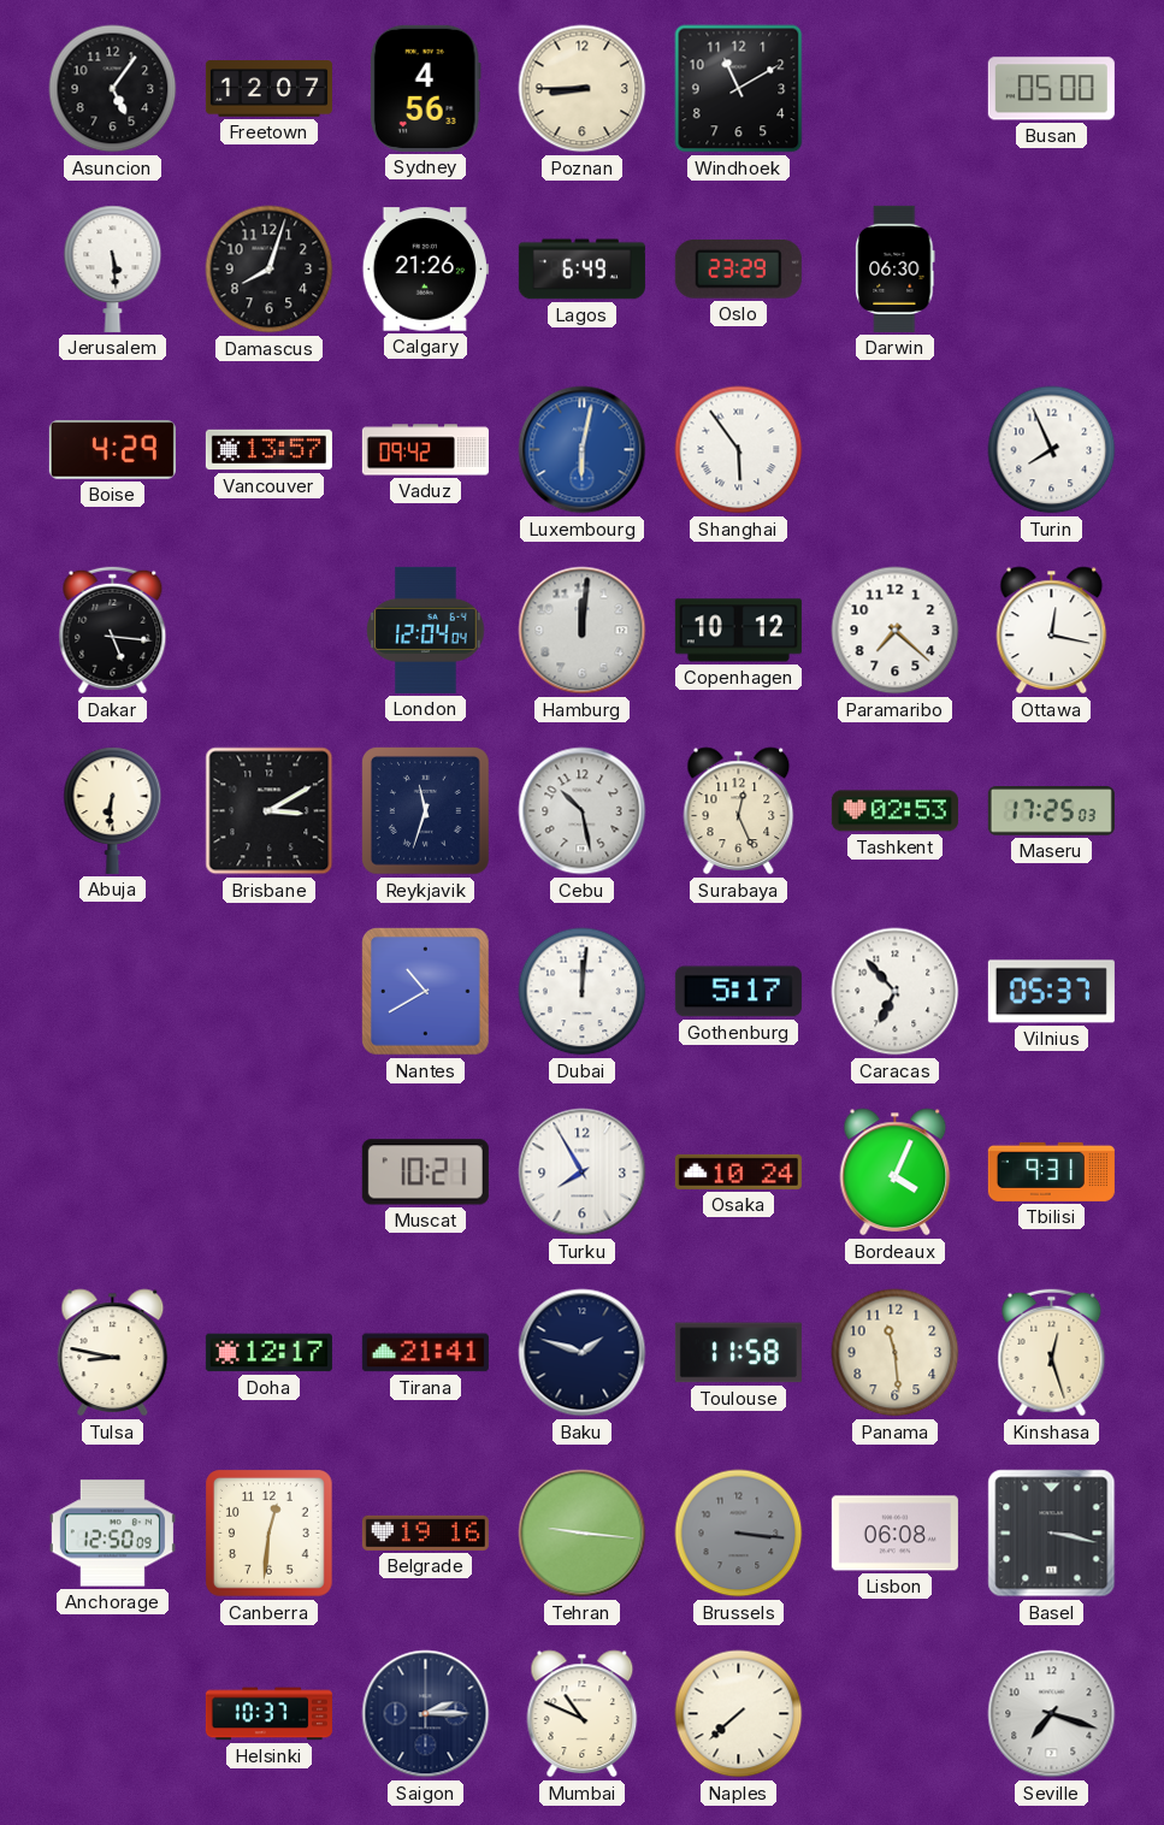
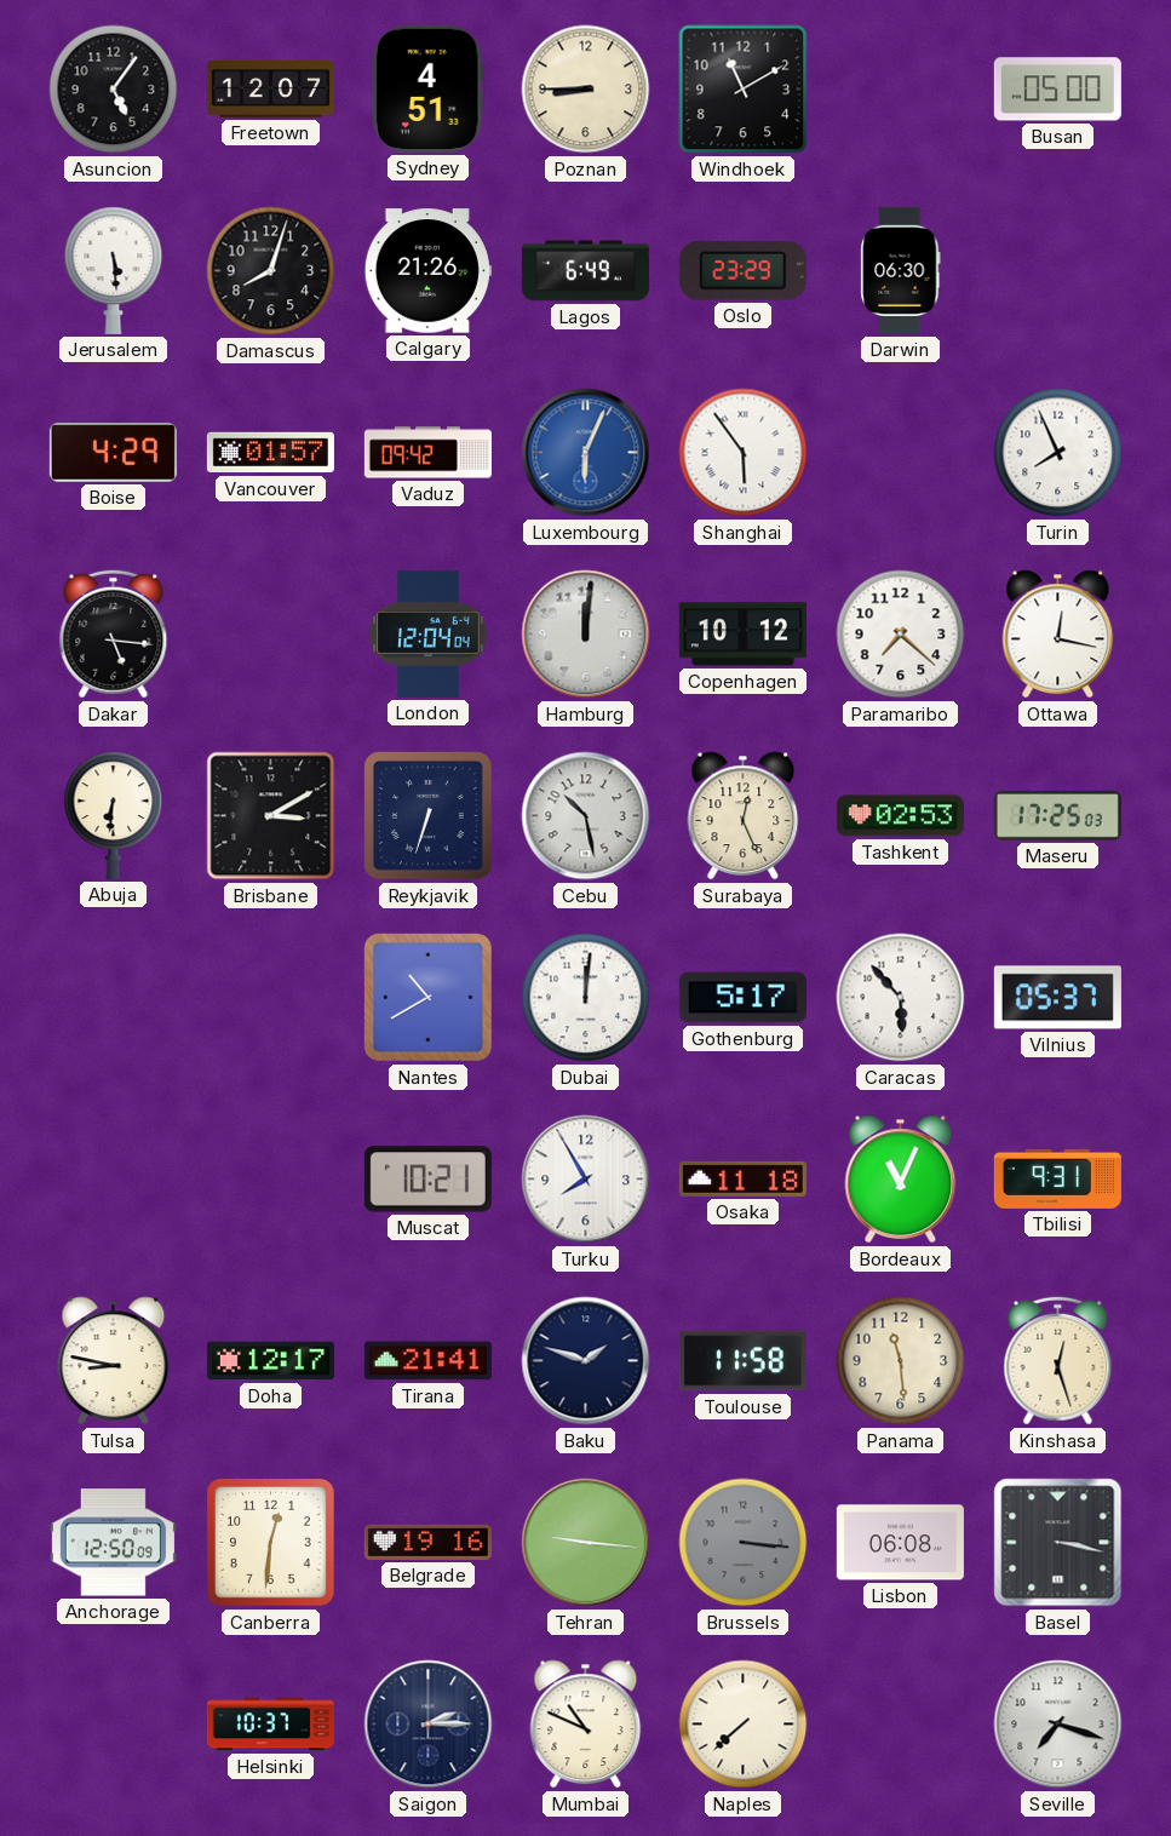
Sydney: 4:56 -> 4:51
Vancouver: 13:57 -> 01:57
Luxembourg: 6:02 -> 6:04
Reykjavik: 11:33 -> 6:33
Caracas: 6:53 -> 5:53
Osaka: 10:24 -> 11:18
Bordeaux: 4:04 -> 11:04
